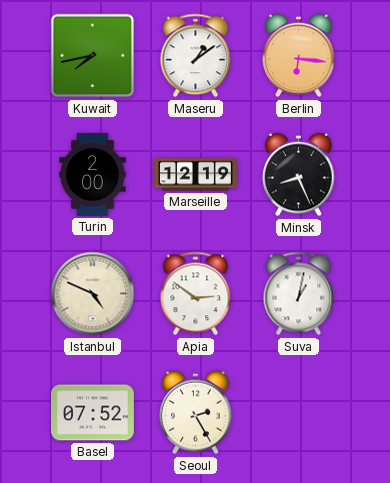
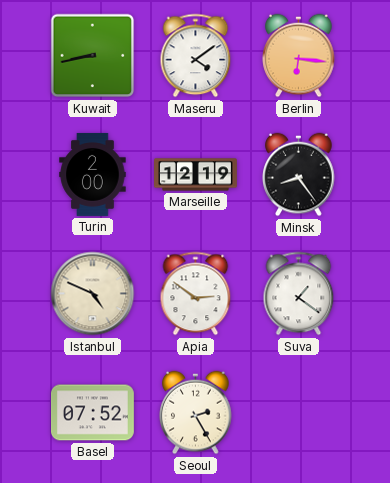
Kuwait: 7:43 -> 8:43
Maseru: 1:09 -> 4:09
Minsk: 8:26 -> 8:24
Suva: 1:02 -> 1:21
